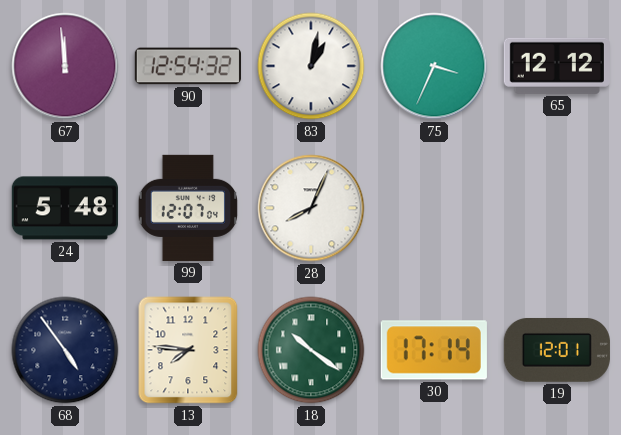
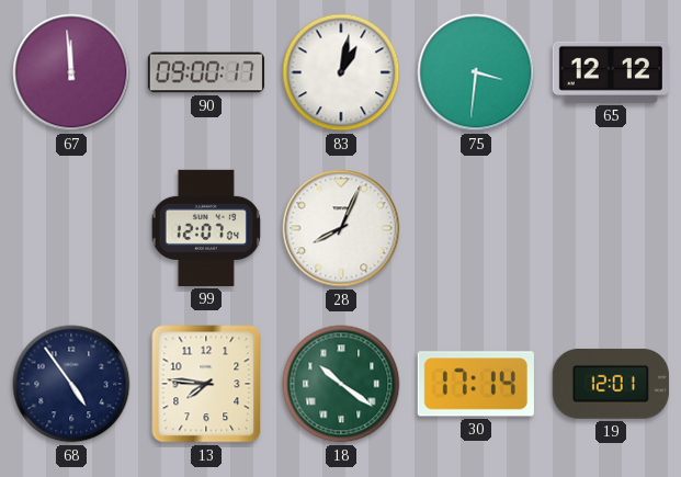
90: 12:54 -> 09:00
75: 3:34 -> 3:31
24: 5:48 -> none
